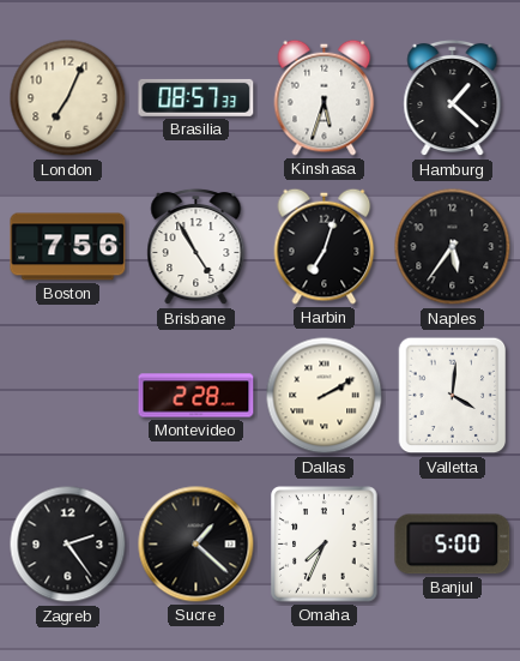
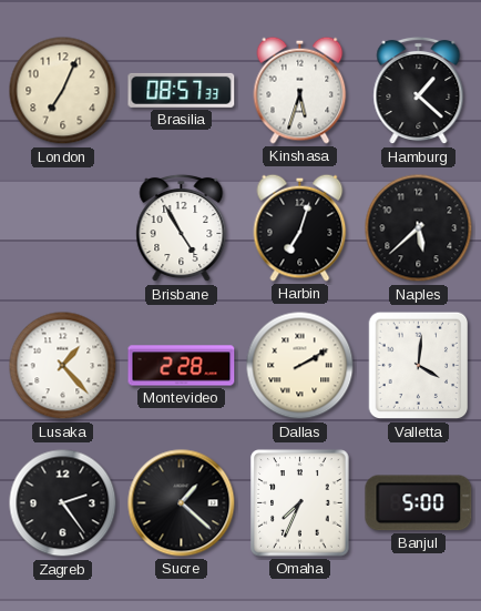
Boston: 7:56 -> none
Naples: 5:36 -> 5:38
Lusaka: none -> 1:23
